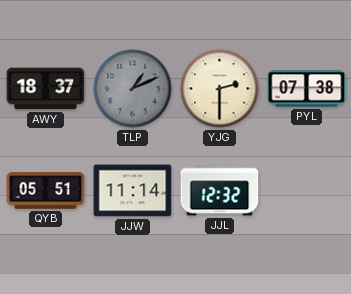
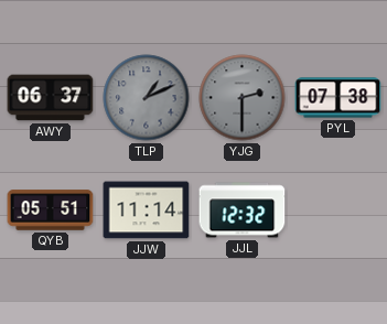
AWY: 18:37 -> 06:37
YJG dial: cream -> grey
